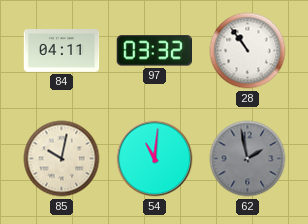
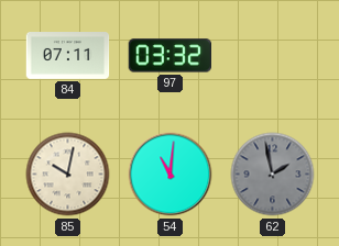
84: 04:11 -> 07:11
28: 10:54 -> none
